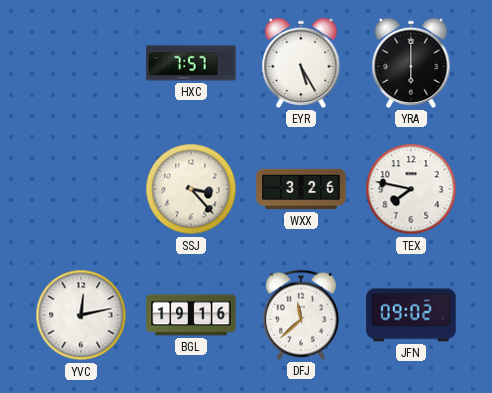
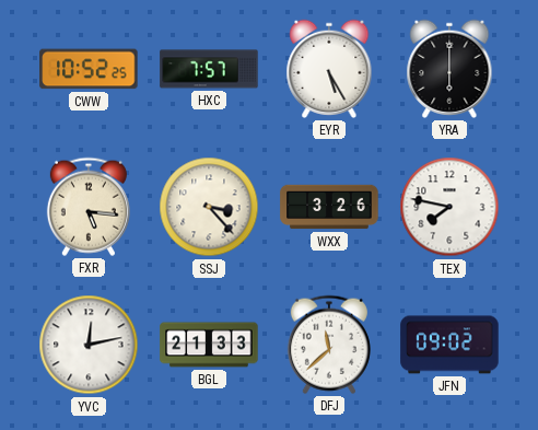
CWW: none -> 10:52
FXR: none -> 5:16
BGL: 19:16 -> 21:33
